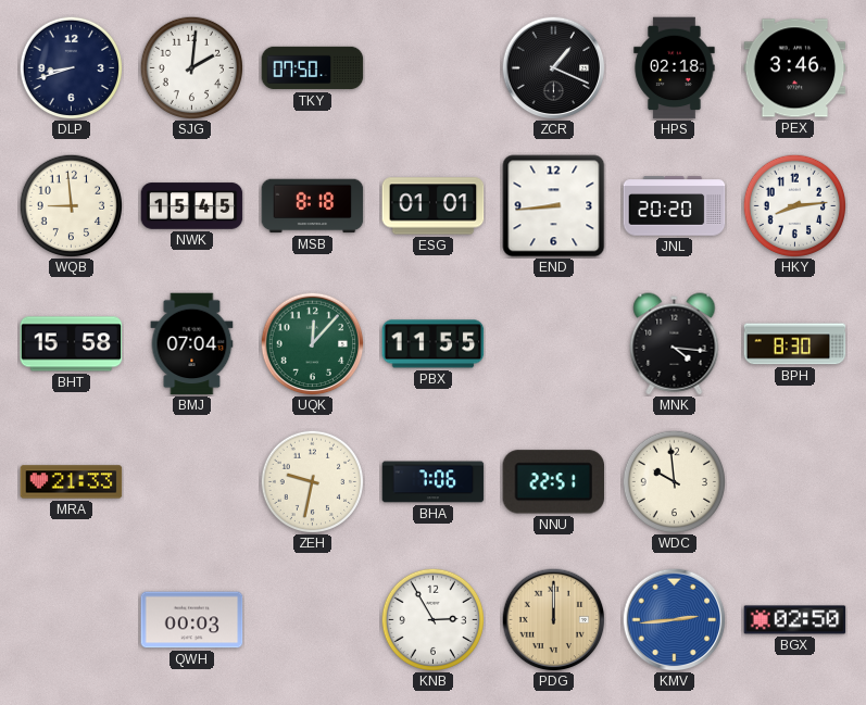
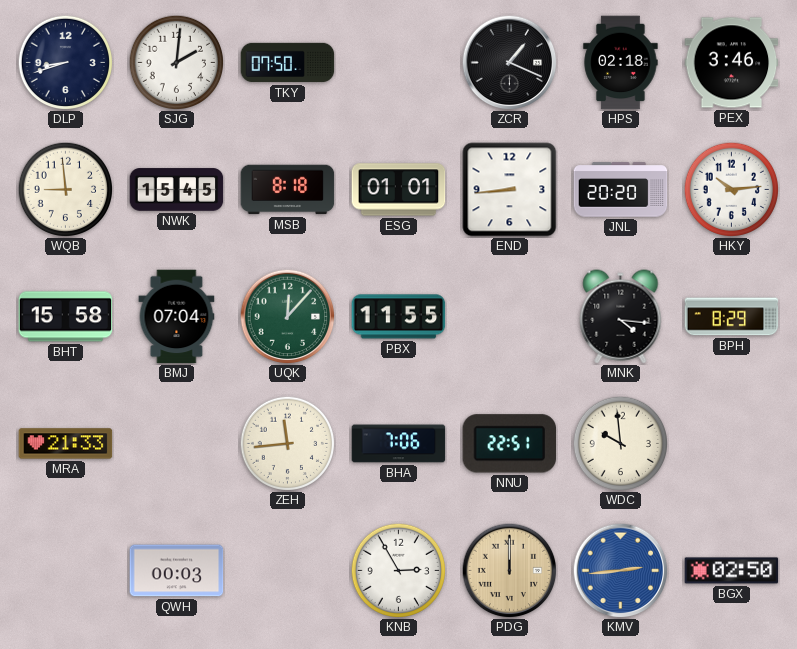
HKY: 8:14 -> 10:14
BPH: 8:30 -> 8:29
ZEH: 9:32 -> 11:44
